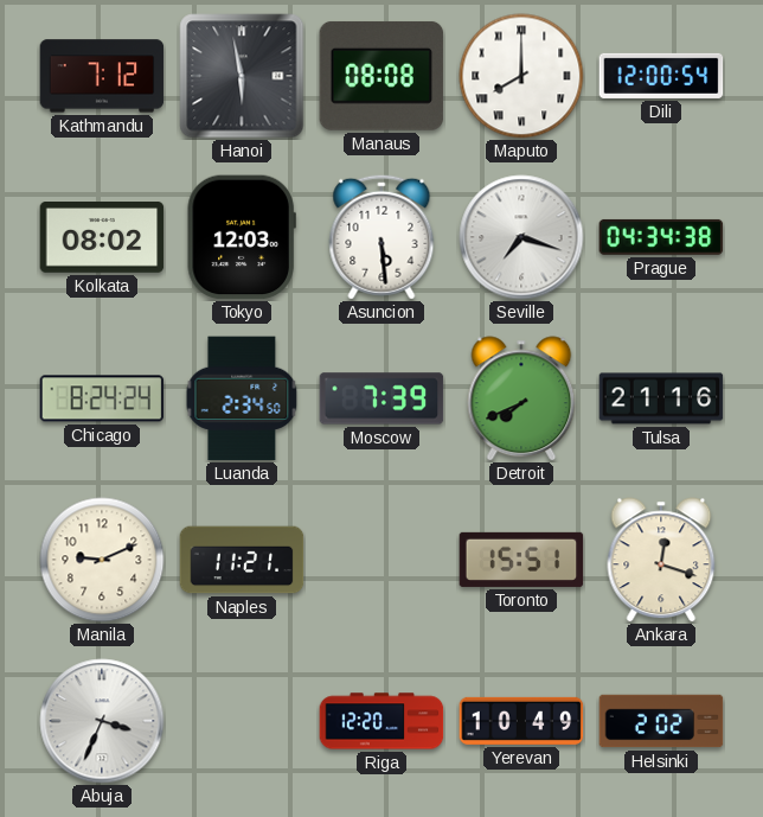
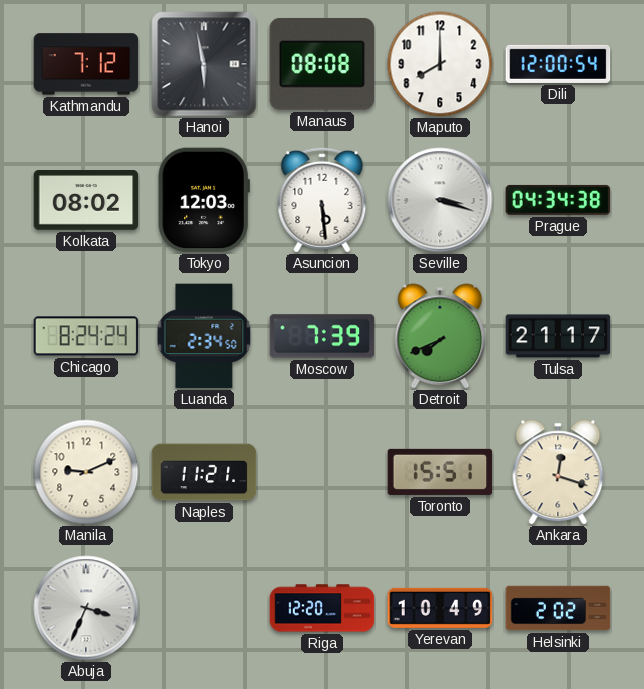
Maputo numerals: Roman -> Arabic
Seville: 7:18 -> 3:18
Tulsa: 21:16 -> 21:17
